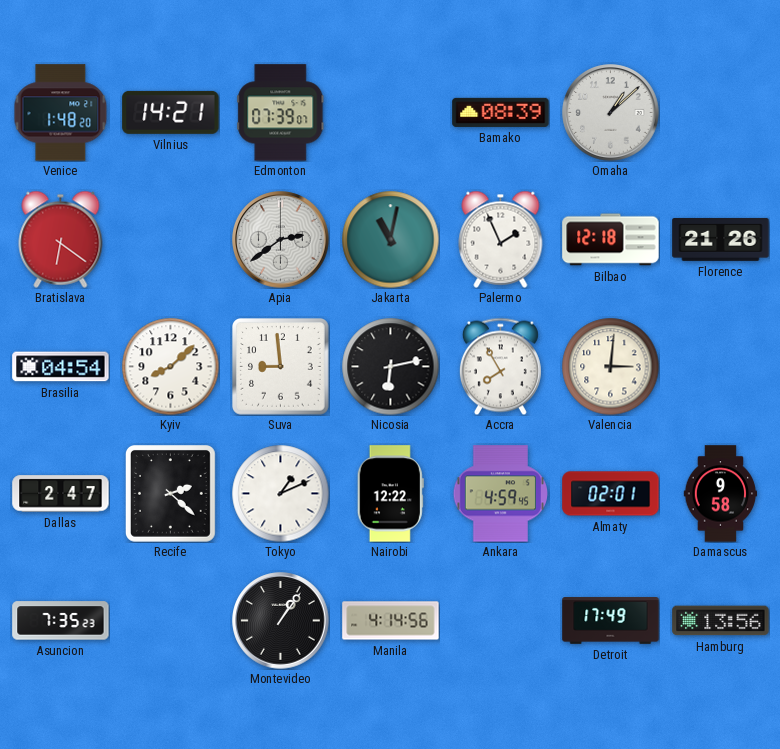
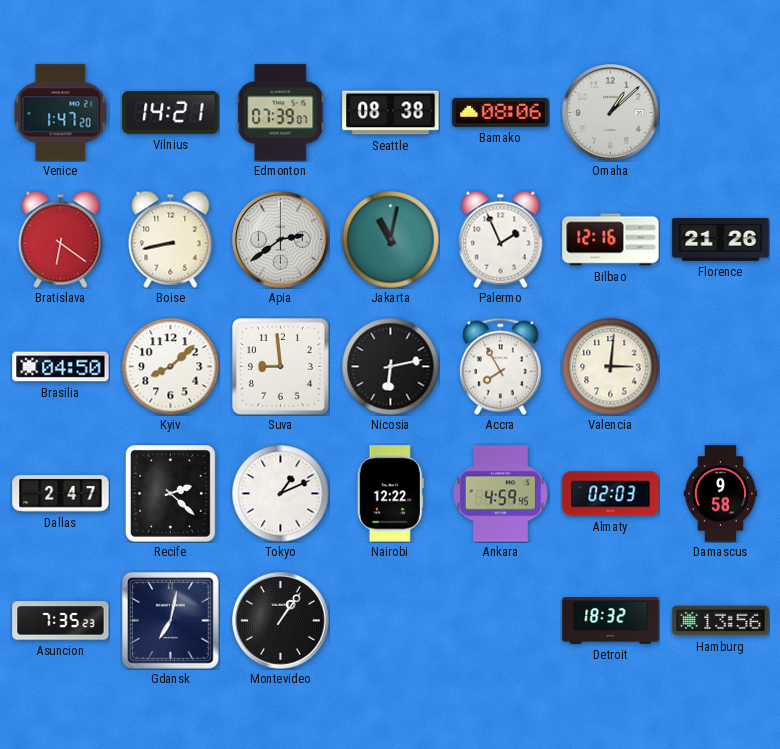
Venice: 1:48 -> 1:47
Seattle: none -> 08:38
Bamako: 08:39 -> 08:06
Boise: none -> 8:43
Bilbao: 12:18 -> 12:16
Brasilia: 04:54 -> 04:50
Almaty: 02:01 -> 02:03
Gdansk: none -> 7:02
Manila: 4:14 -> none
Detroit: 17:49 -> 18:32
